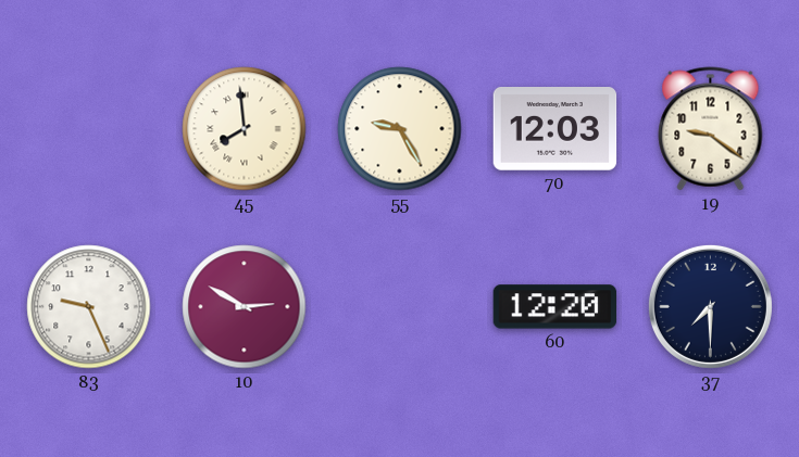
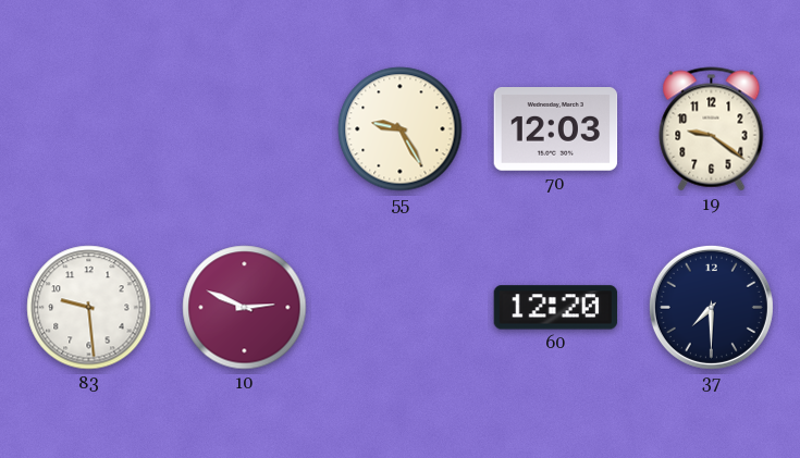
45: 7:59 -> none
83: 9:26 -> 9:29
10: 2:50 -> 2:49
